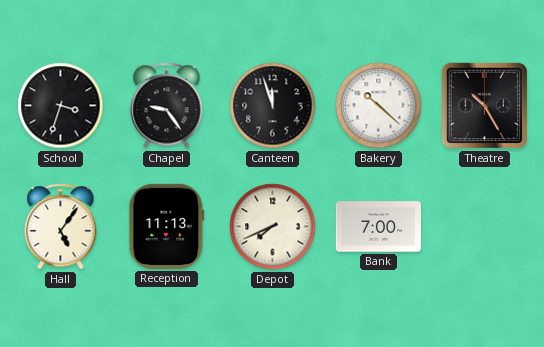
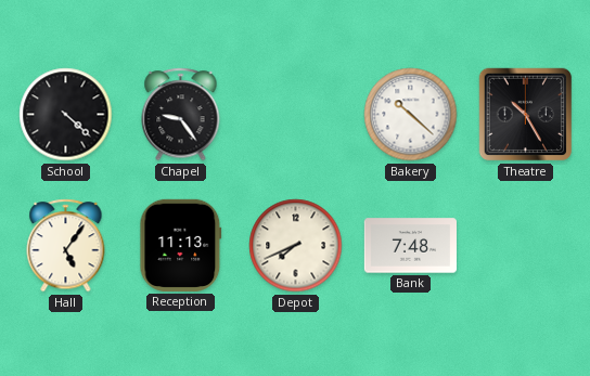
School: 3:33 -> 4:22
Canteen: 11:57 -> none
Bank: 7:00 -> 7:48
